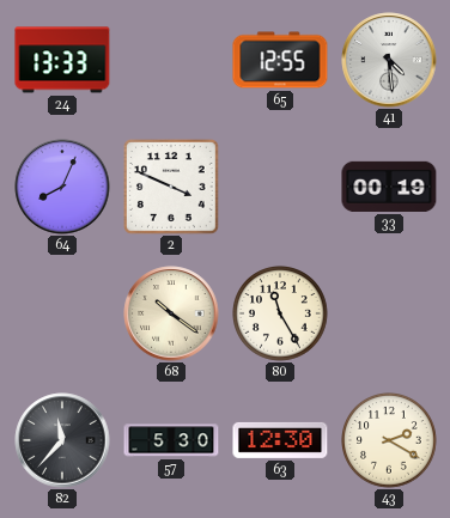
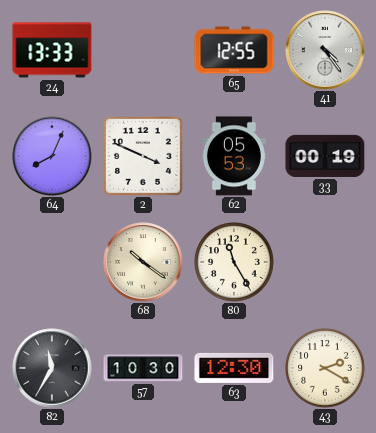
41: 4:29 -> 4:24
62: none -> 05:53
82: 11:37 -> 11:35
57: 5:30 -> 10:30
